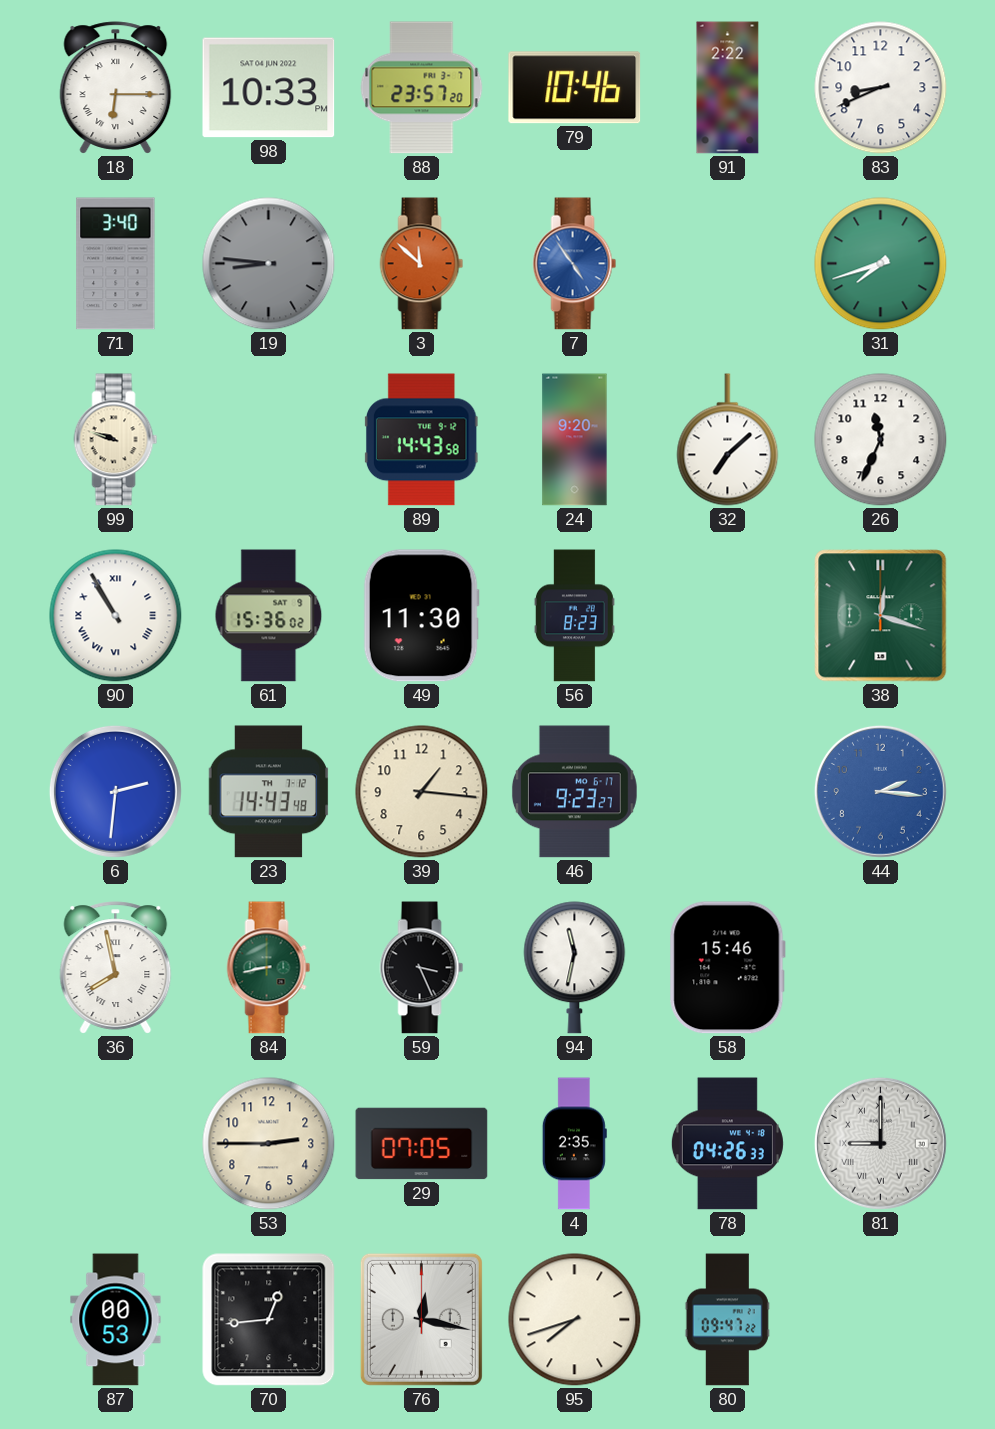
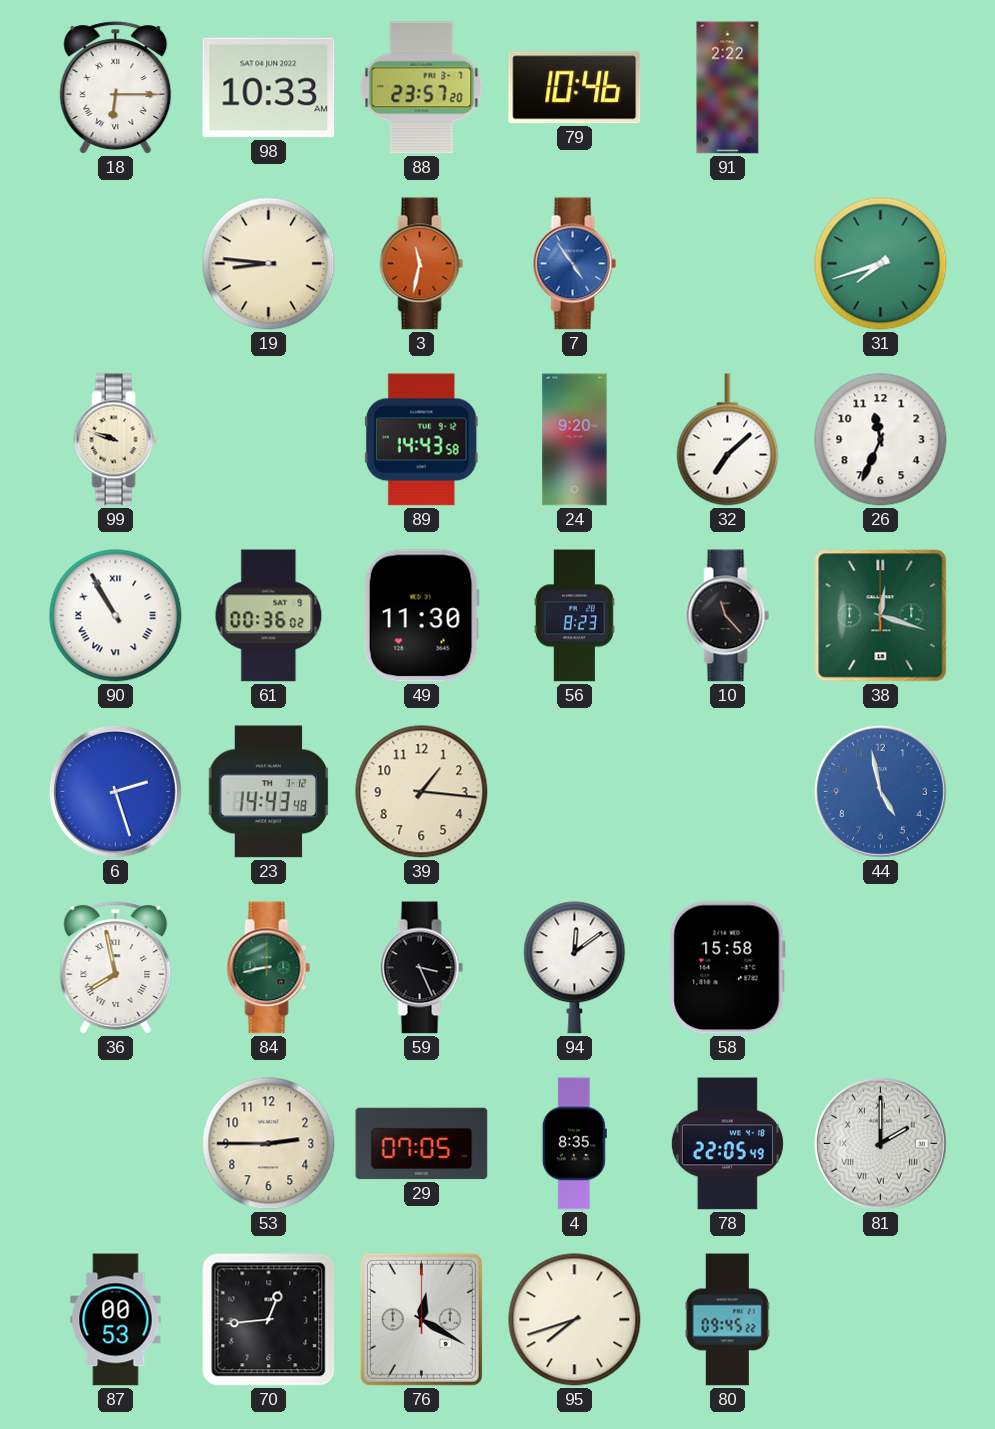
98: 10:33 PM -> 10:33 AM
83: 8:41 -> none
71: 3:40 -> none
19 dial: grey -> cream
3: 11:52 -> 11:32
61: 15:36 -> 00:36
10: none -> 11:23
6: 2:31 -> 2:27
46: 9:23 -> none
44: 2:16 -> 4:58
94: 11:32 -> 12:09
58: 15:46 -> 15:58
4: 2:35 -> 8:35
78: 04:26 -> 22:05
81: 9:00 -> 2:00
76: 12:17 -> 12:20
80: 09:47 -> 09:45
